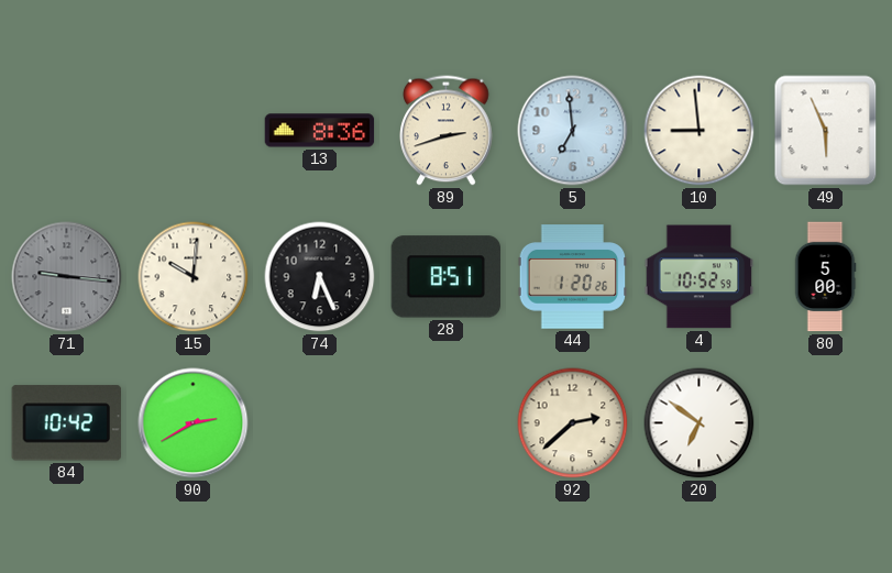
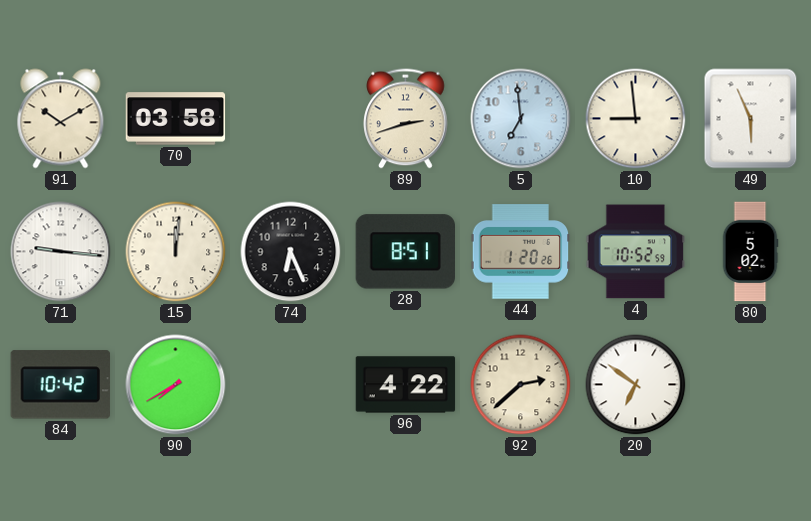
91: none -> 10:10
70: none -> 03:58
13: 8:36 -> none
71 dial: grey -> white
15: 10:01 -> 12:01
80: 5:00 -> 5:02
90: 2:40 -> 7:40
96: none -> 4:22
